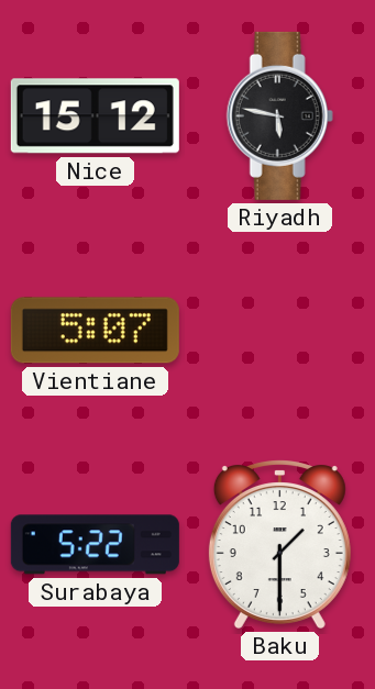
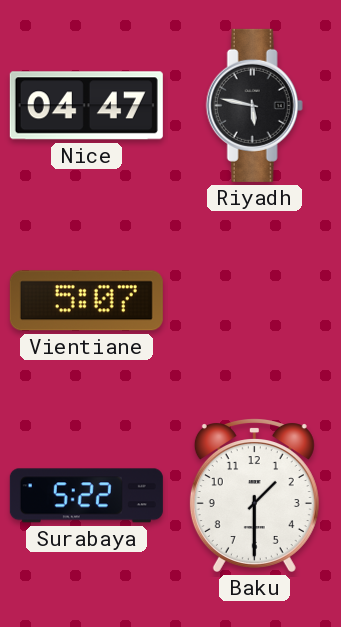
Nice: 15:12 -> 04:47
